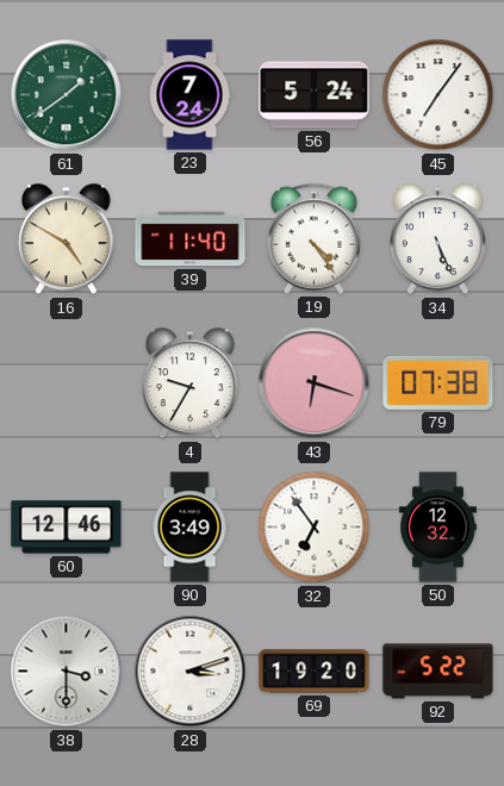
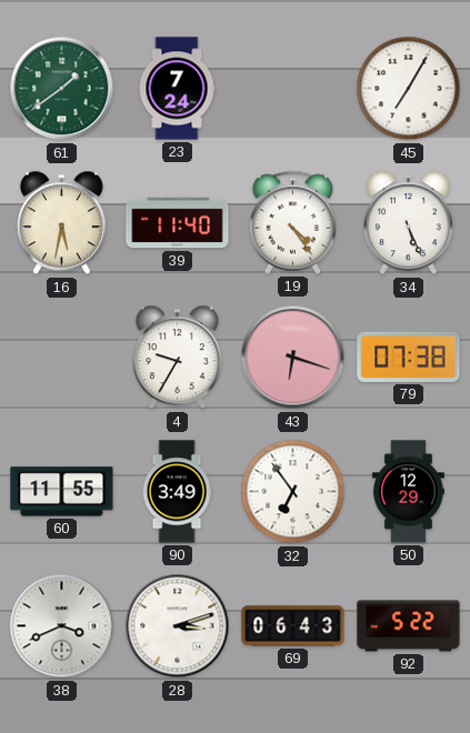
56: 5:24 -> none
45: 7:06 -> 7:05
16: 4:50 -> 5:32
60: 12:46 -> 11:55
50: 12:32 -> 12:29
38: 3:30 -> 3:41
69: 19:20 -> 06:43
